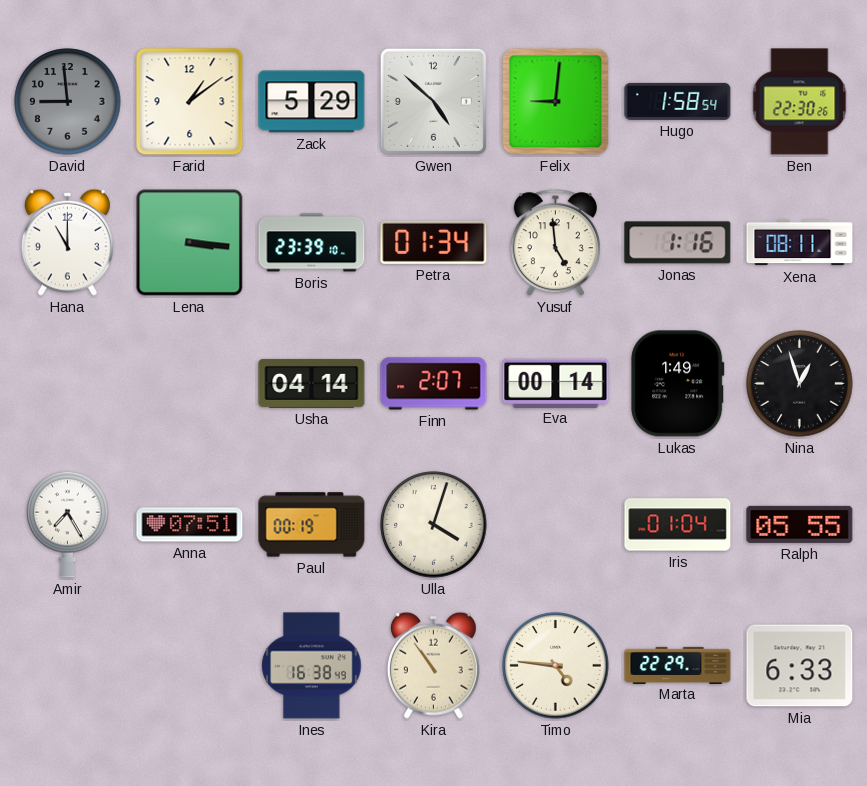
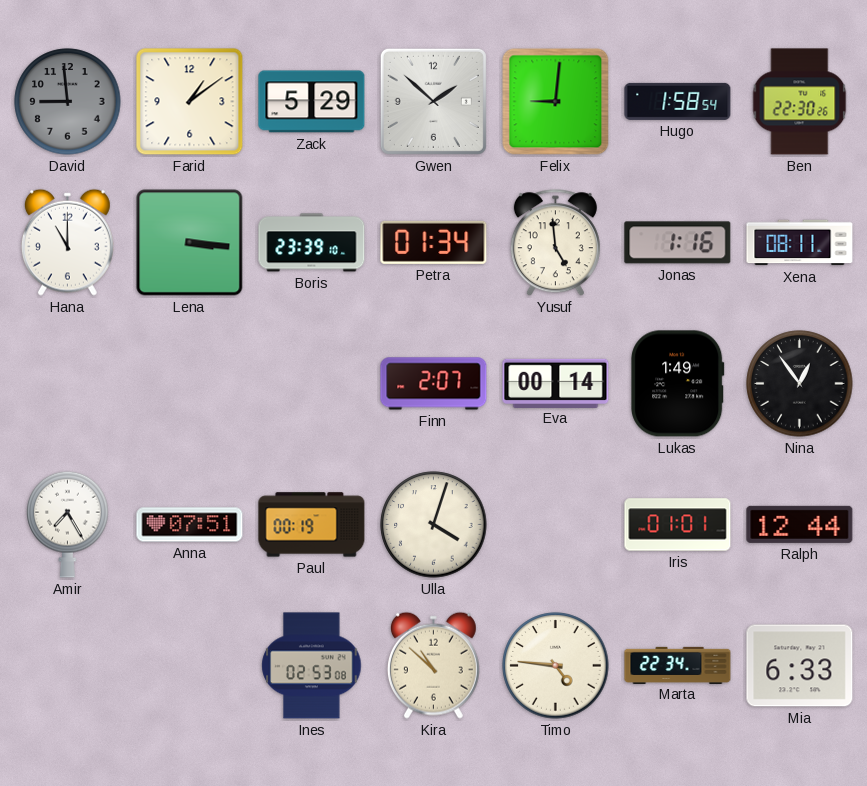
Gwen: 4:52 -> 1:52
Usha: 04:14 -> none
Nina: 12:57 -> 12:54
Iris: 01:04 -> 01:01
Ralph: 05:55 -> 12:44
Ines: 16:38 -> 02:53
Kira: 10:54 -> 10:52
Marta: 22:29 -> 22:34
